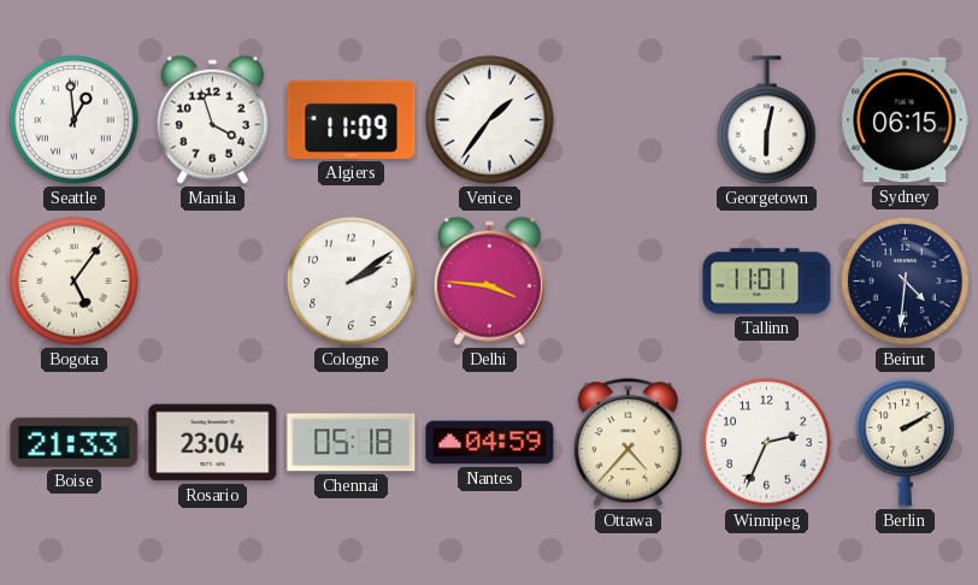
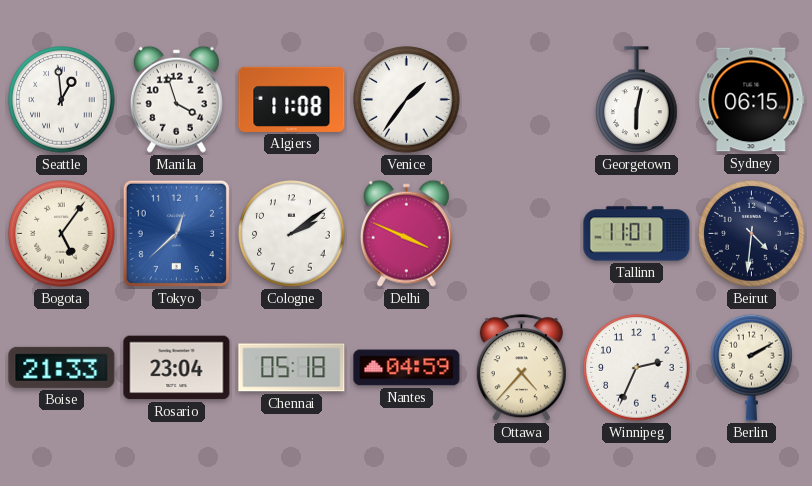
Algiers: 11:09 -> 11:08
Tokyo: none -> 12:38
Delhi: 3:46 -> 3:49
